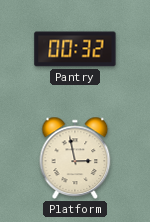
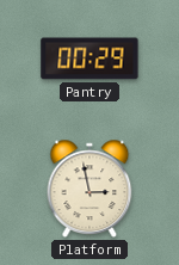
Pantry: 00:32 -> 00:29
